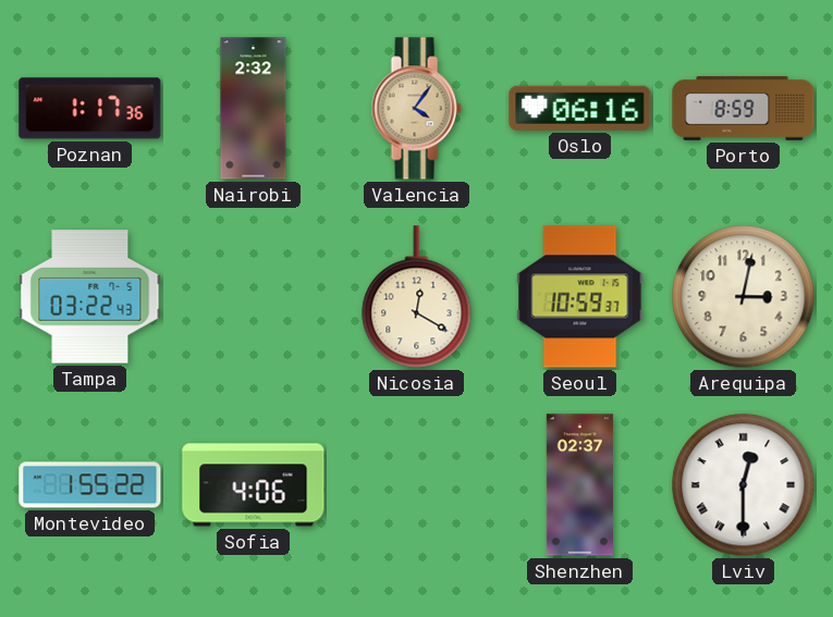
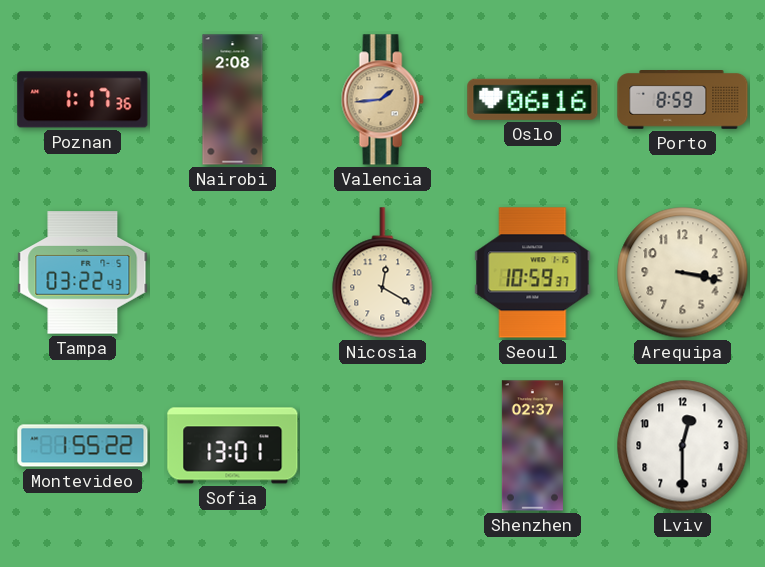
Nairobi: 2:32 -> 2:08
Valencia: 4:06 -> 1:44
Arequipa: 3:02 -> 3:17
Sofia: 4:06 -> 13:01
Lviv numerals: Roman -> Arabic
